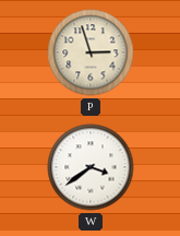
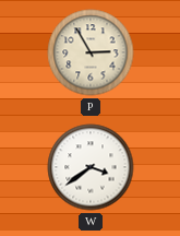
P: 2:57 -> 2:55
